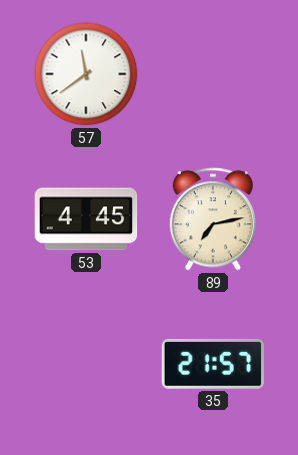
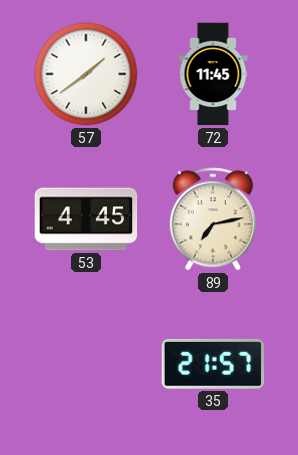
57: 11:39 -> 1:39
72: none -> 11:45
